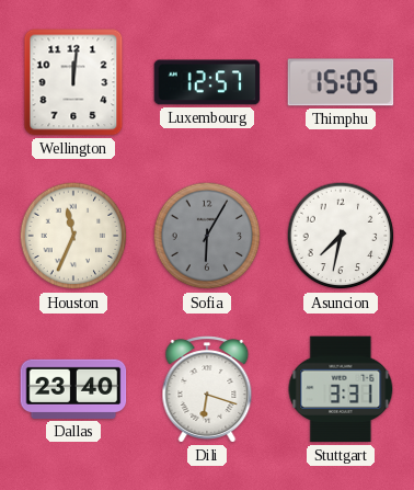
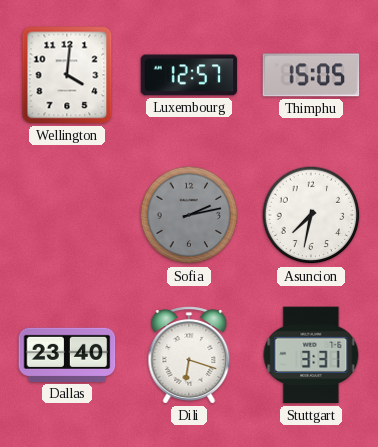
Wellington: 12:01 -> 4:01
Houston: 11:34 -> none
Sofia: 6:05 -> 2:13
